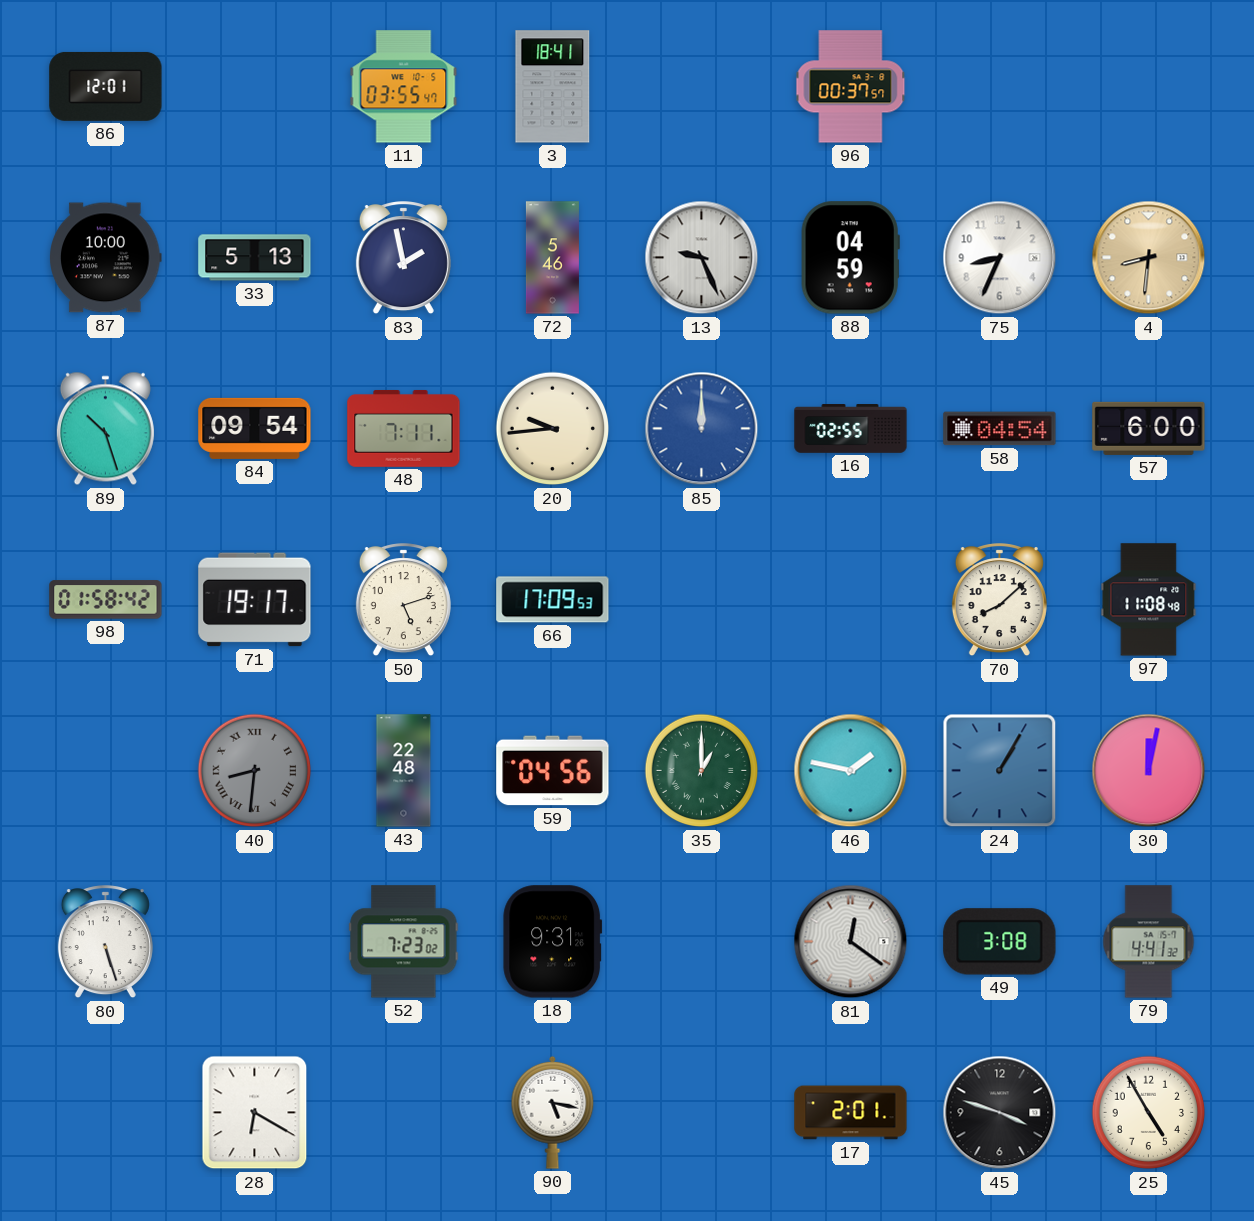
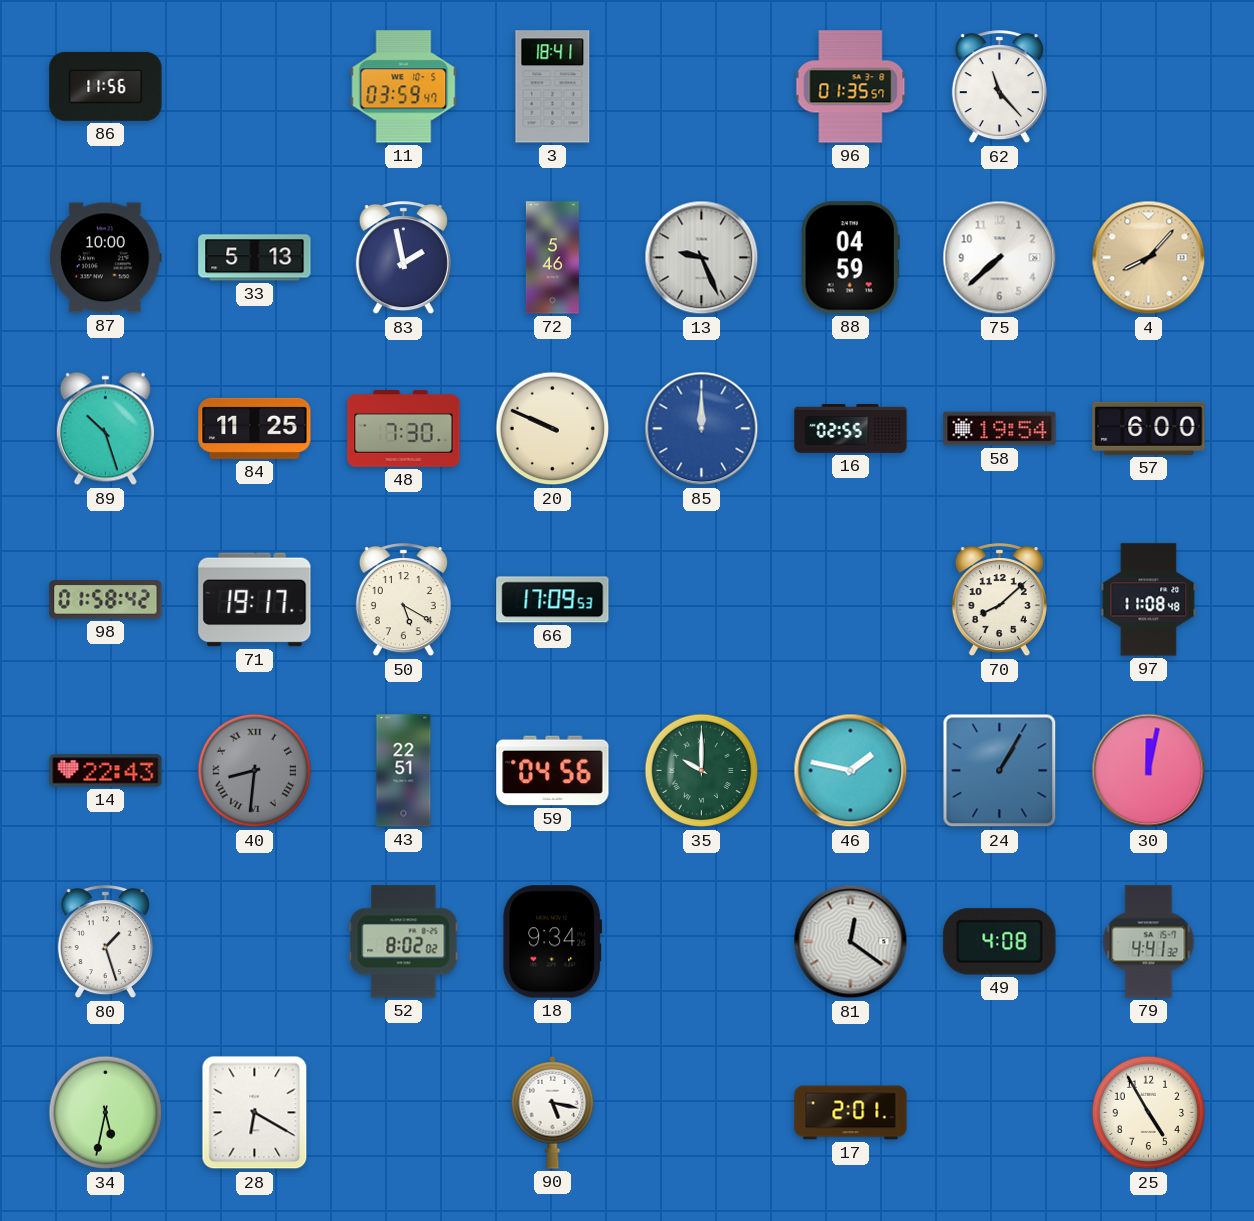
86: 12:01 -> 11:56
11: 03:55 -> 03:59
96: 00:37 -> 01:35
62: none -> 11:23
75: 8:34 -> 7:38
4: 8:31 -> 8:07
84: 09:54 -> 11:25
48: 7:11 -> 7:30
20: 9:44 -> 9:49
58: 04:54 -> 19:54
50: 5:12 -> 5:20
14: none -> 22:43
43: 22:48 -> 22:51
35: 1:00 -> 10:00
80: 5:27 -> 1:27
52: 7:23 -> 8:02
18: 9:31 -> 9:34
49: 3:08 -> 4:08
34: none -> 5:32
45: 3:48 -> none
